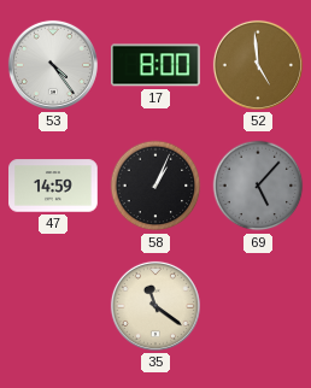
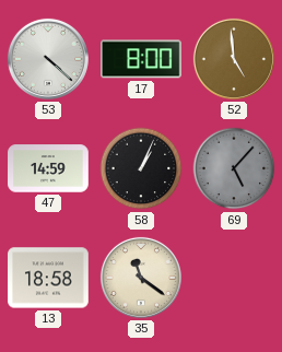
53: 4:24 -> 4:22
13: none -> 18:58
